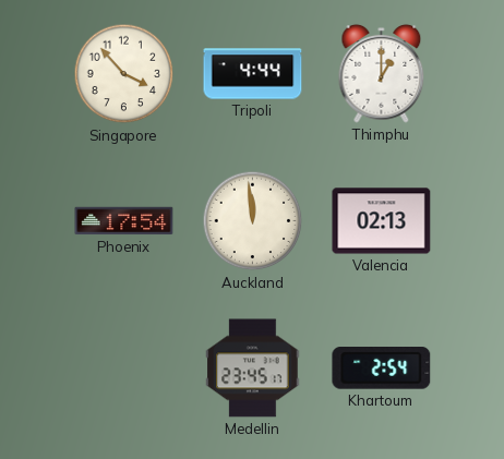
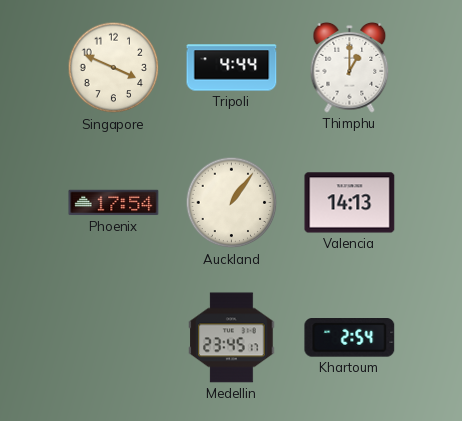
Singapore: 3:53 -> 3:49
Auckland: 11:59 -> 1:06
Valencia: 02:13 -> 14:13
